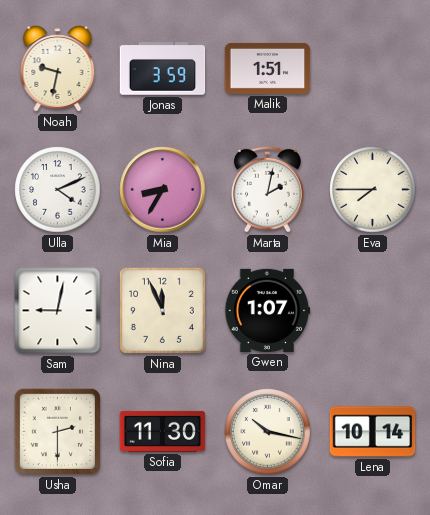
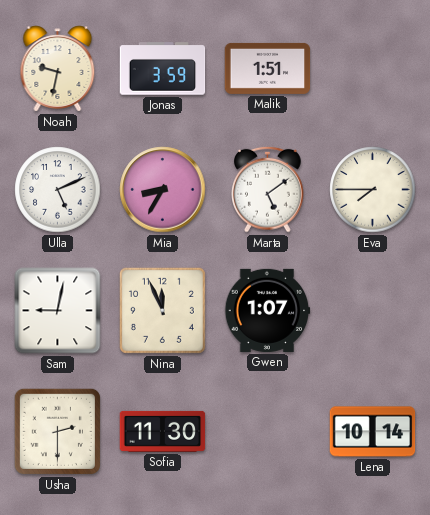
Ulla: 4:11 -> 5:11
Marta: 2:02 -> 5:09
Omar: 10:17 -> none
